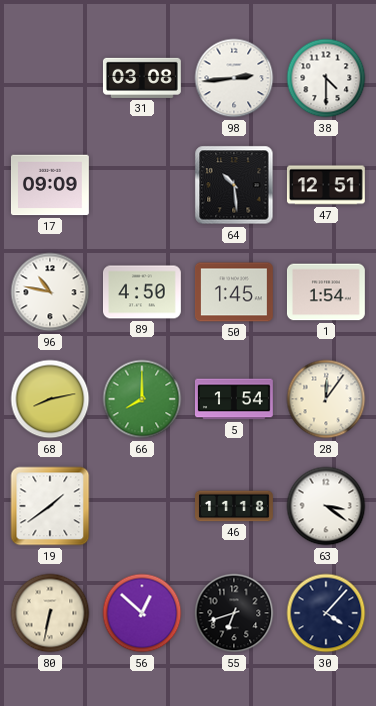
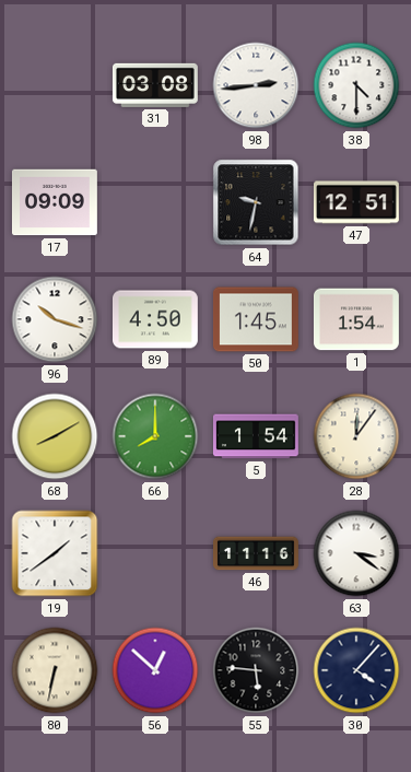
64: 10:29 -> 9:32
96: 10:47 -> 10:18
68: 8:13 -> 8:10
46: 11:18 -> 11:16
55: 6:42 -> 5:46
